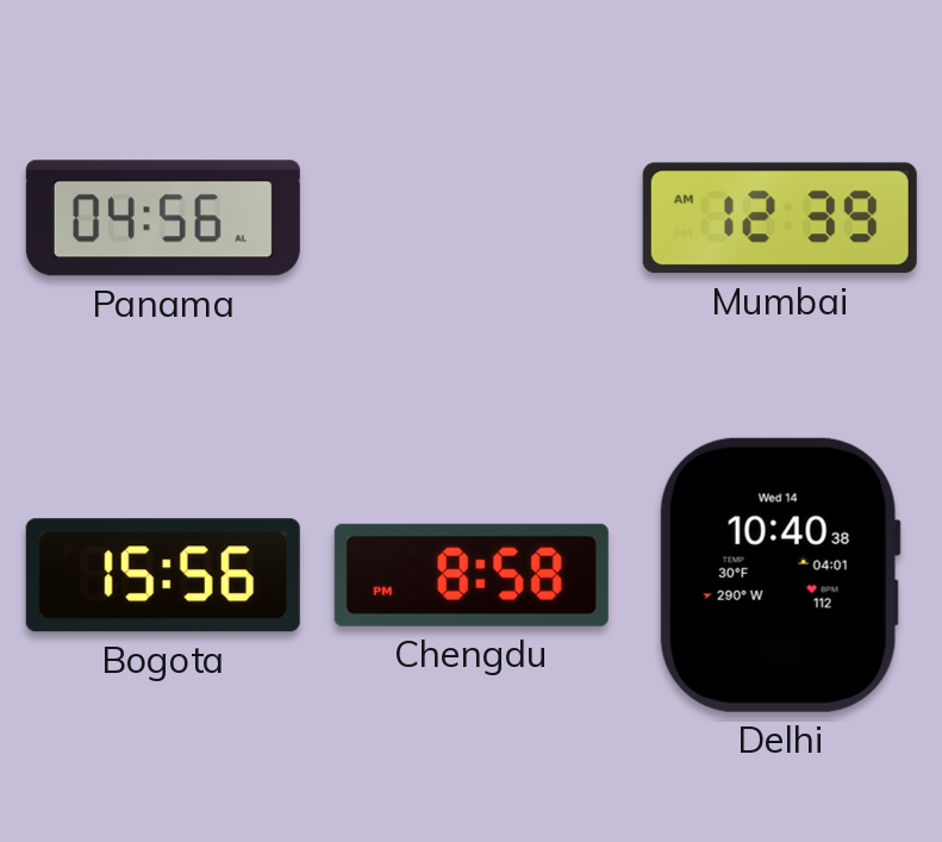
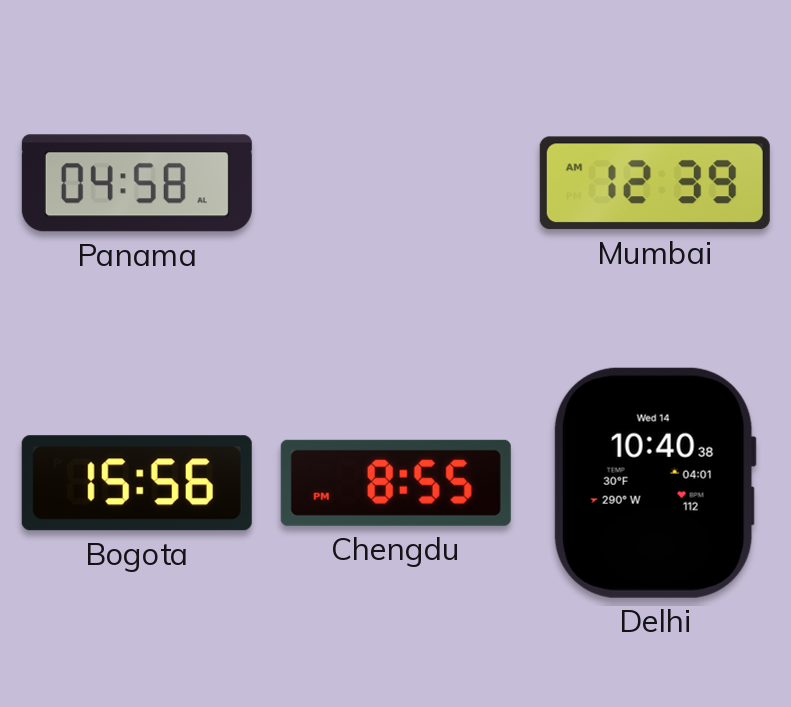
Panama: 04:56 -> 04:58
Chengdu: 8:58 -> 8:55
